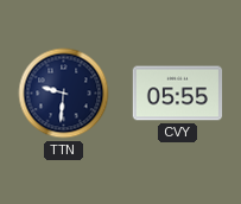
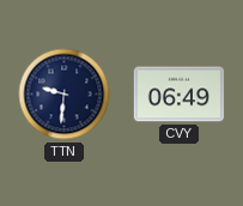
CVY: 05:55 -> 06:49
